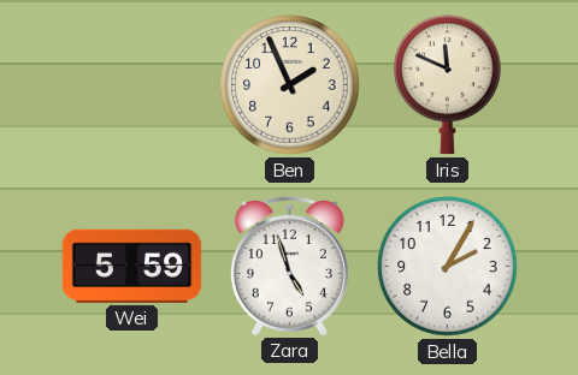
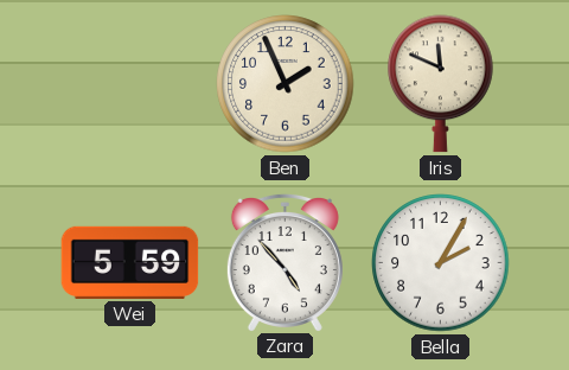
Zara: 4:57 -> 4:53
